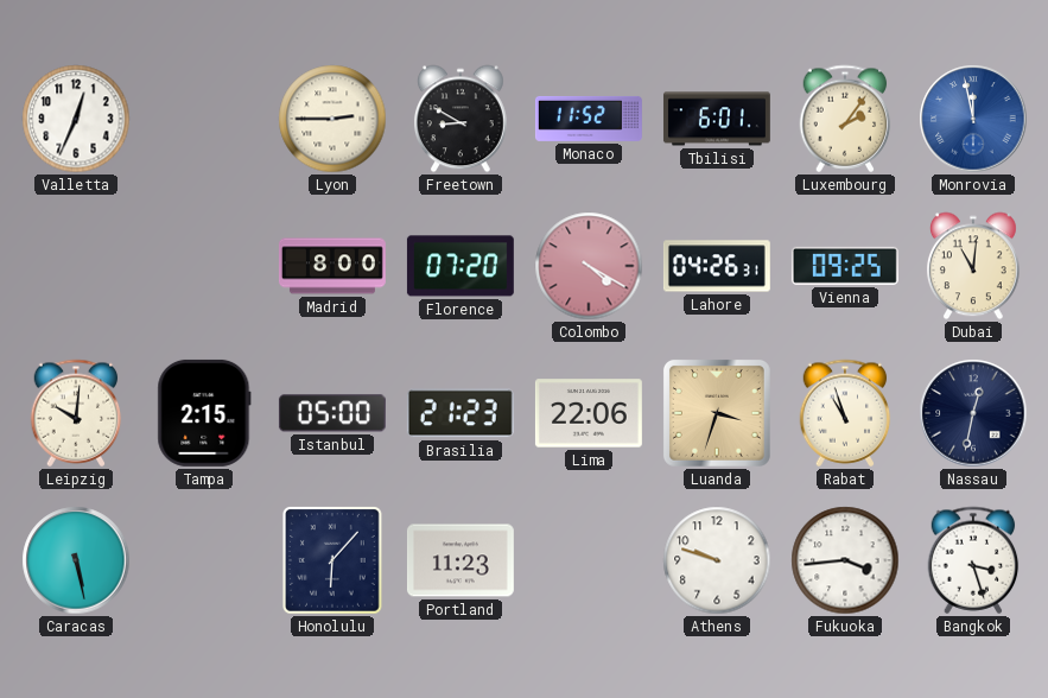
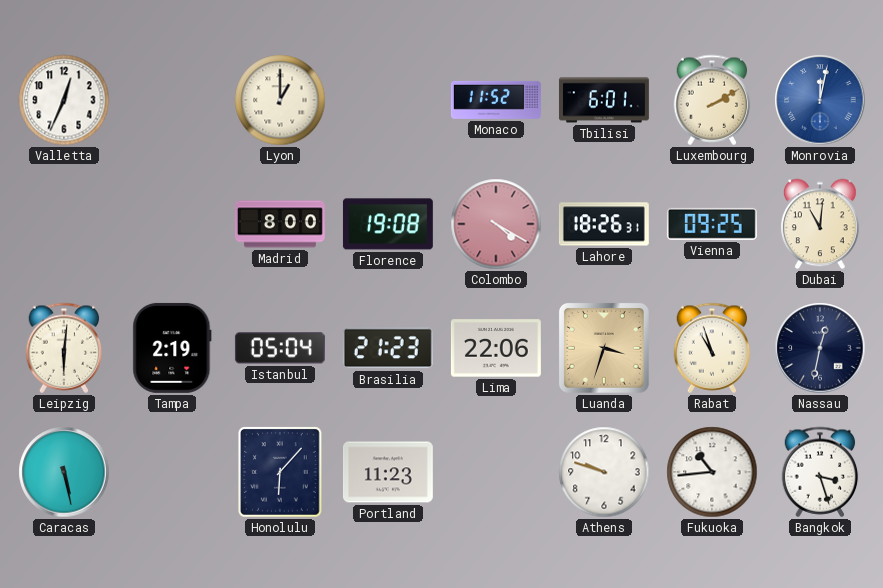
Lyon: 2:45 -> 1:00
Freetown: 8:50 -> none
Luxembourg: 2:06 -> 2:10
Monrovia: 11:58 -> 12:02
Florence: 07:20 -> 19:08
Lahore: 04:26 -> 18:26
Leipzig: 10:01 -> 6:01
Tampa: 2:15 -> 2:19
Istanbul: 05:00 -> 05:04
Fukuoka: 3:44 -> 10:44
